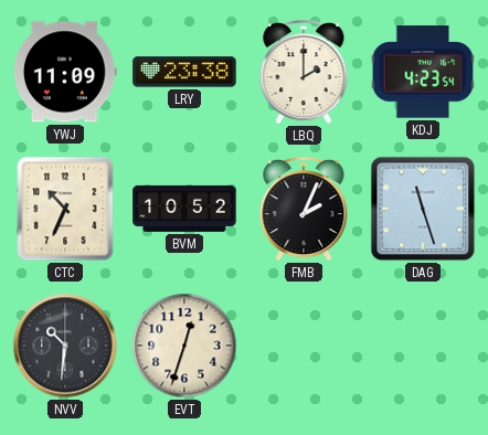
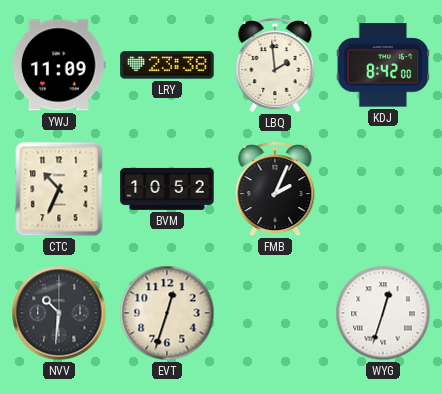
LBQ: 2:00 -> 1:59
KDJ: 4:23 -> 8:42
DAG: 11:27 -> none
WYG: none -> 12:33
